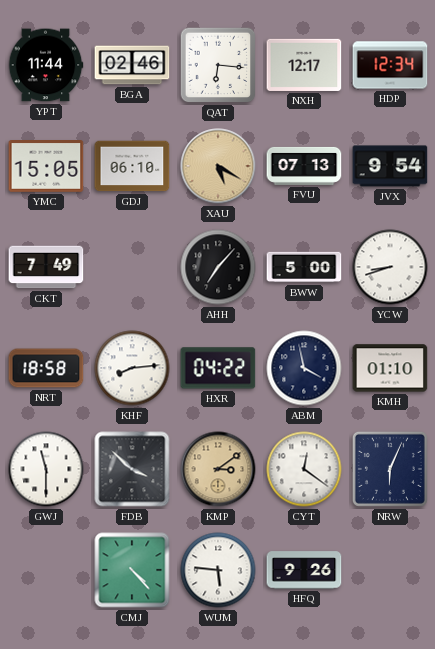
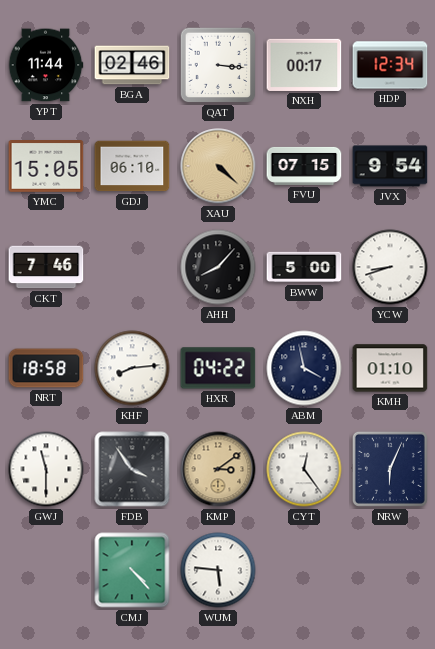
QAT: 6:16 -> 3:16
NXH: 12:17 -> 00:17
XAU: 5:20 -> 4:22
FVU: 07:13 -> 07:15
CKT: 7:49 -> 7:46
AHH: 7:07 -> 8:07
FDB: 3:52 -> 3:54
CYT: 12:21 -> 12:24
HFQ: 9:26 -> none
